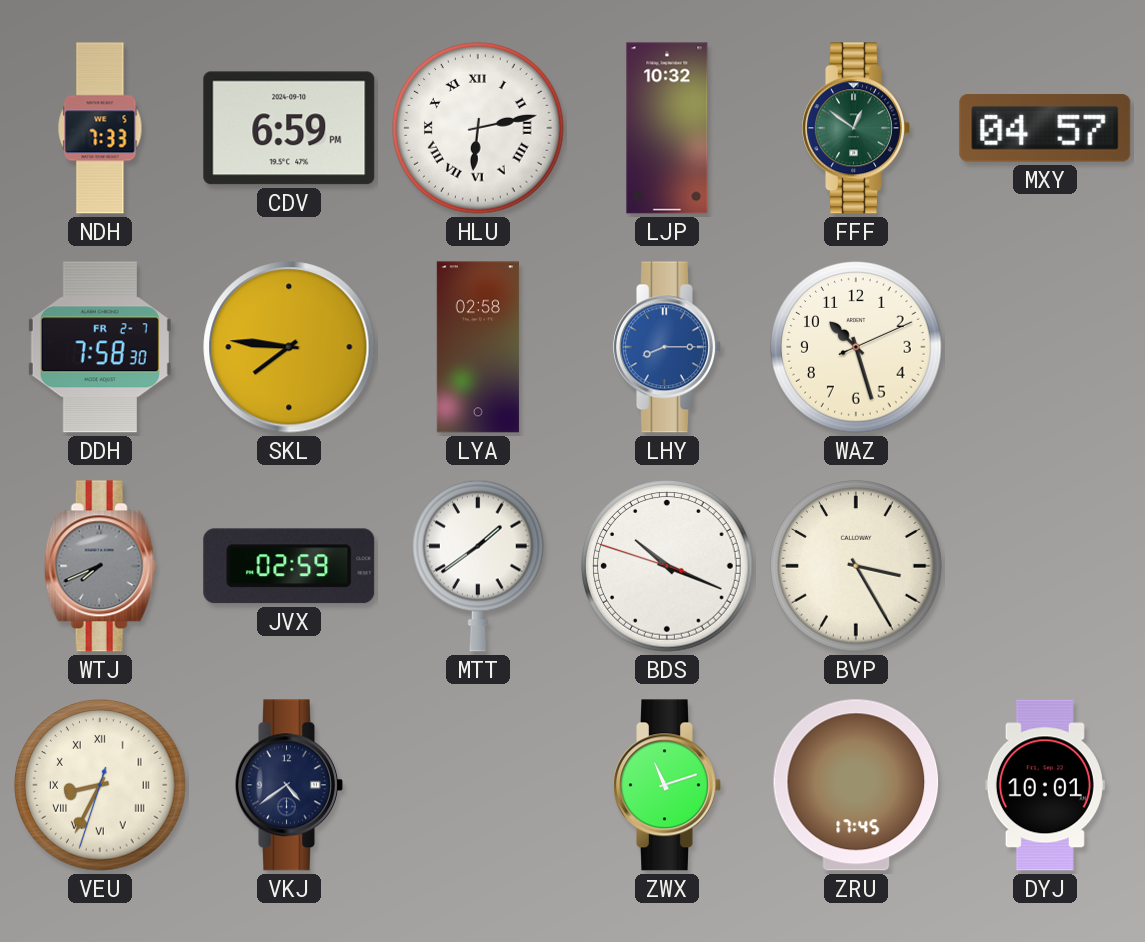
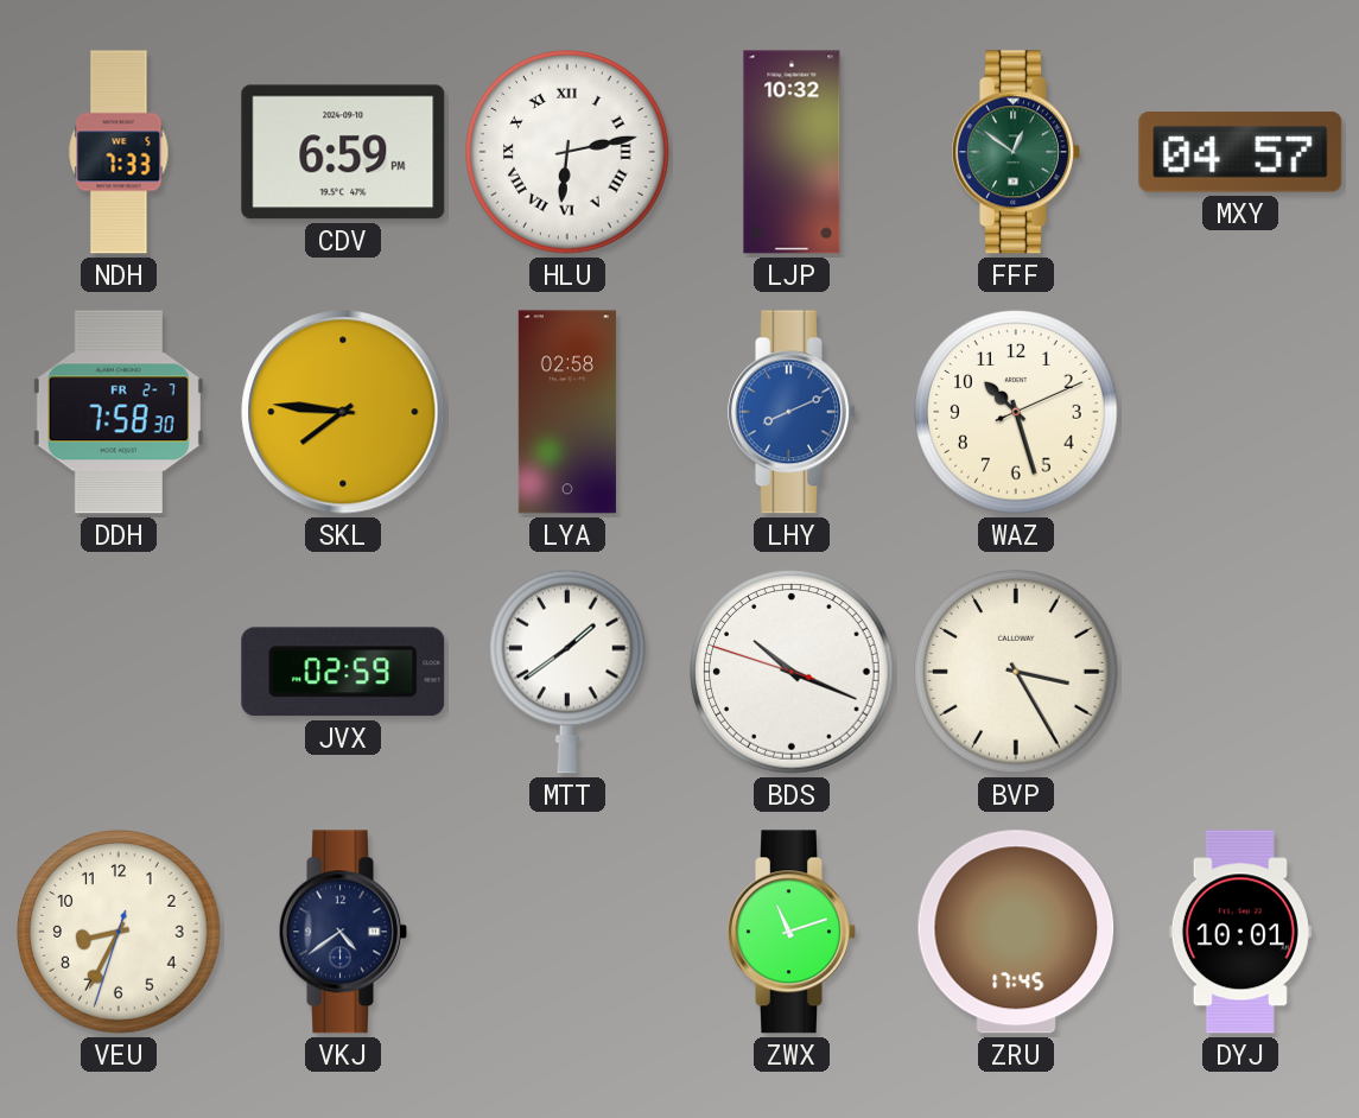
LHY: 8:15 -> 8:11
WTJ: 7:41 -> none
VEU numerals: Roman -> Arabic
